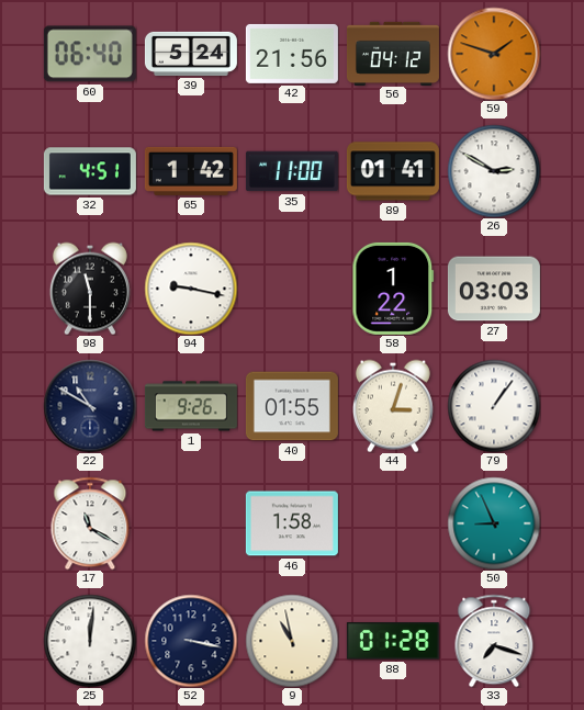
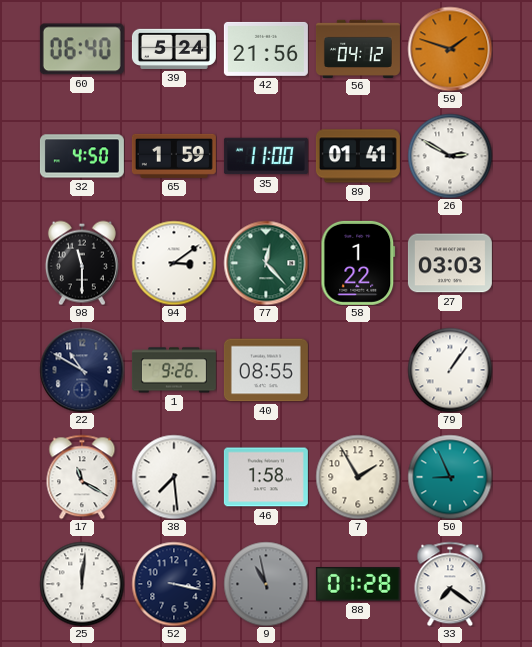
32: 4:51 -> 4:50
65: 1:42 -> 1:59
94: 9:17 -> 3:09
77: none -> 12:23
40: 01:55 -> 08:55
44: 3:03 -> none
38: none -> 7:29
7: none -> 1:55
9 dial: cream -> grey
33: 7:18 -> 7:21
